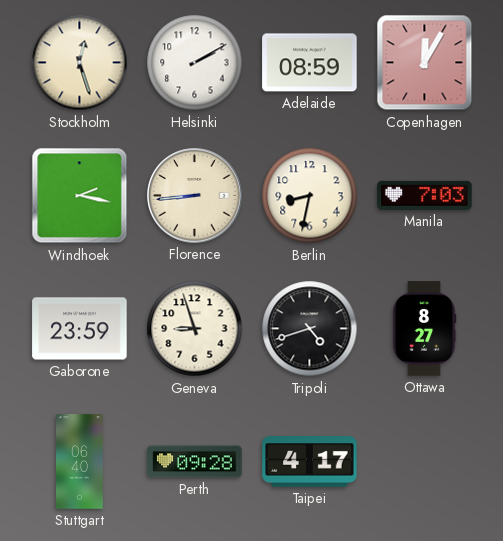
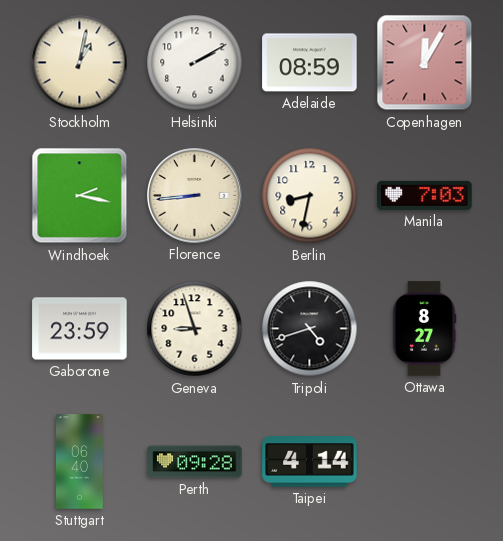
Stockholm: 12:27 -> 1:02
Taipei: 4:17 -> 4:14
